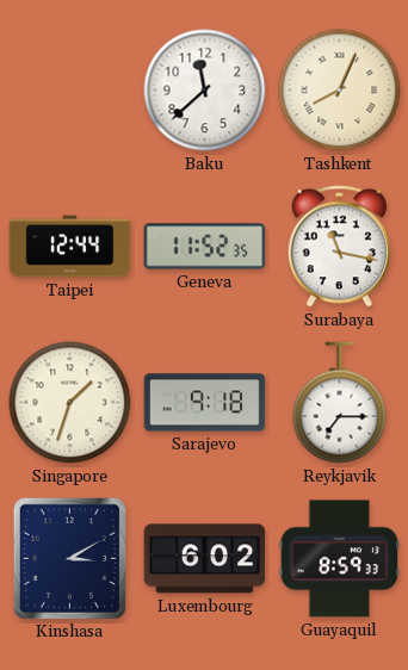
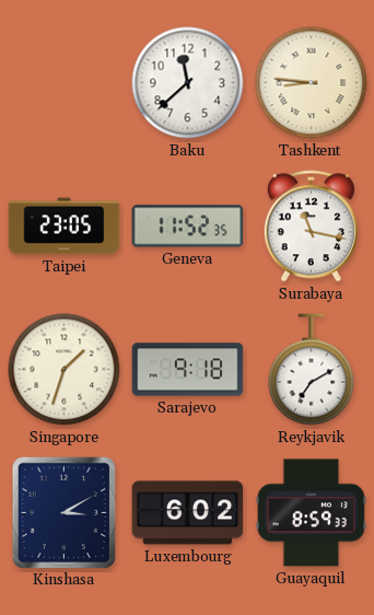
Tashkent: 8:04 -> 8:46
Taipei: 12:44 -> 23:05
Reykjavik: 7:15 -> 7:10
